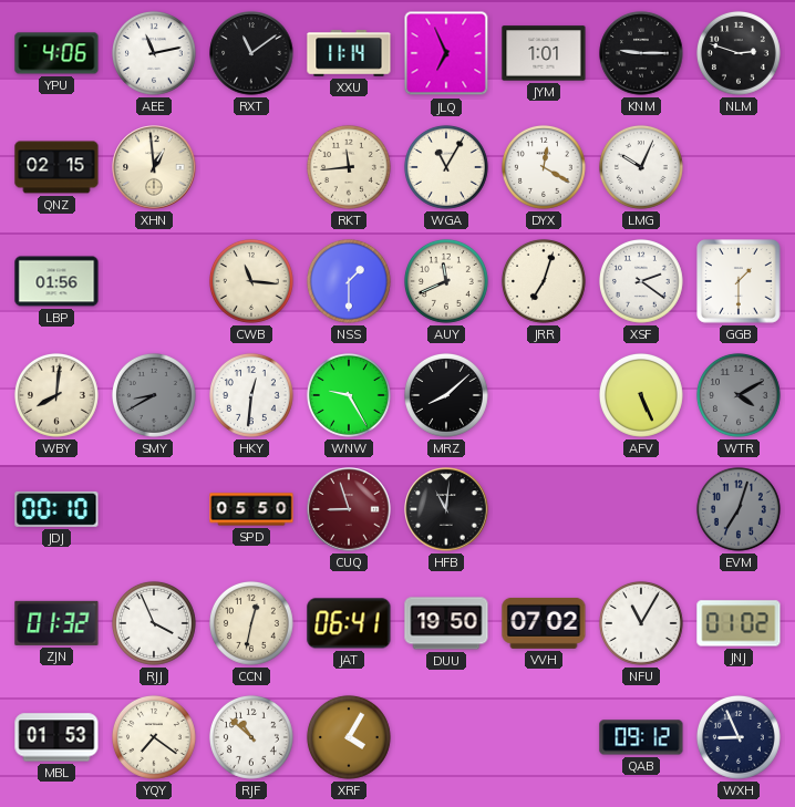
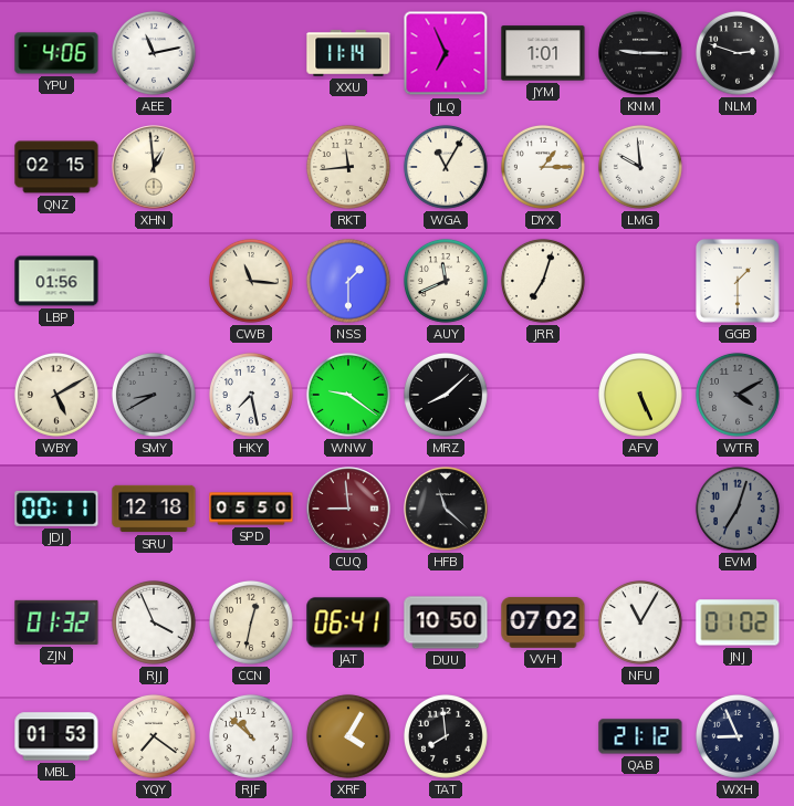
RXT: 11:09 -> none
DYX: 12:20 -> 1:15
LMG: 10:04 -> 9:59
XSF: 2:21 -> none
WBY: 8:01 -> 5:10
HKY: 12:31 -> 7:28
WNW: 9:25 -> 9:21
JDJ: 00:10 -> 00:11
SRU: none -> 12:18
CUQ: 8:57 -> 8:59
HFB: 11:01 -> 11:22
DUU: 19:50 -> 10:50
TAT: none -> 7:59
QAB: 09:12 -> 21:12
